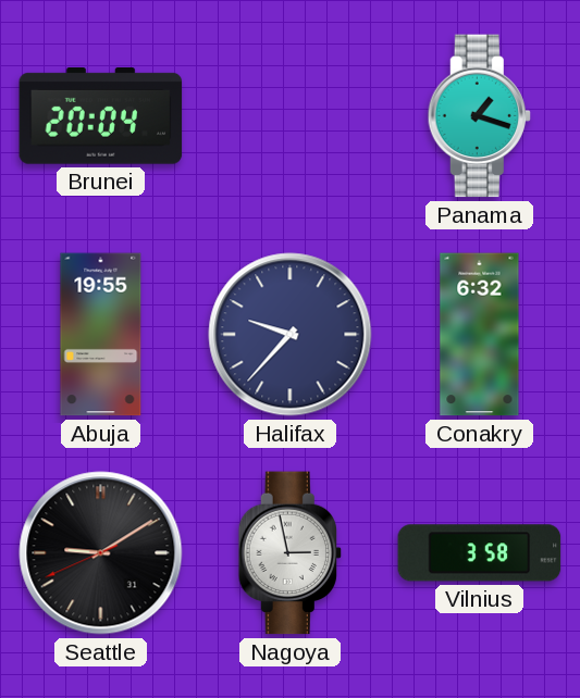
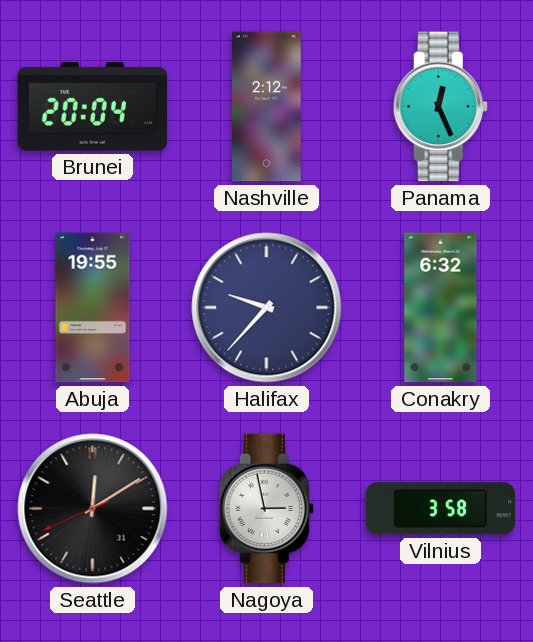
Nashville: none -> 2:12
Panama: 1:18 -> 12:26
Seattle: 9:09 -> 12:09
